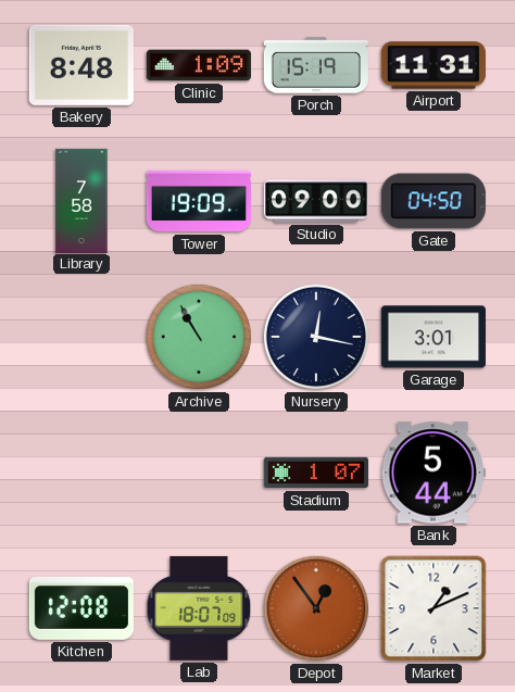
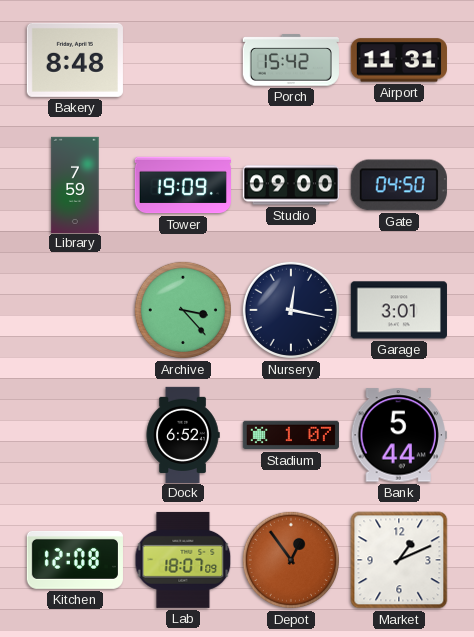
Clinic: 1:09 -> none
Porch: 15:19 -> 15:42
Library: 7:58 -> 7:59
Archive: 10:55 -> 3:23
Dock: none -> 6:52
